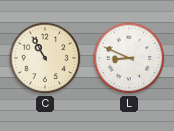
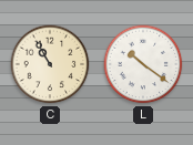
L: 8:49 -> 10:21
